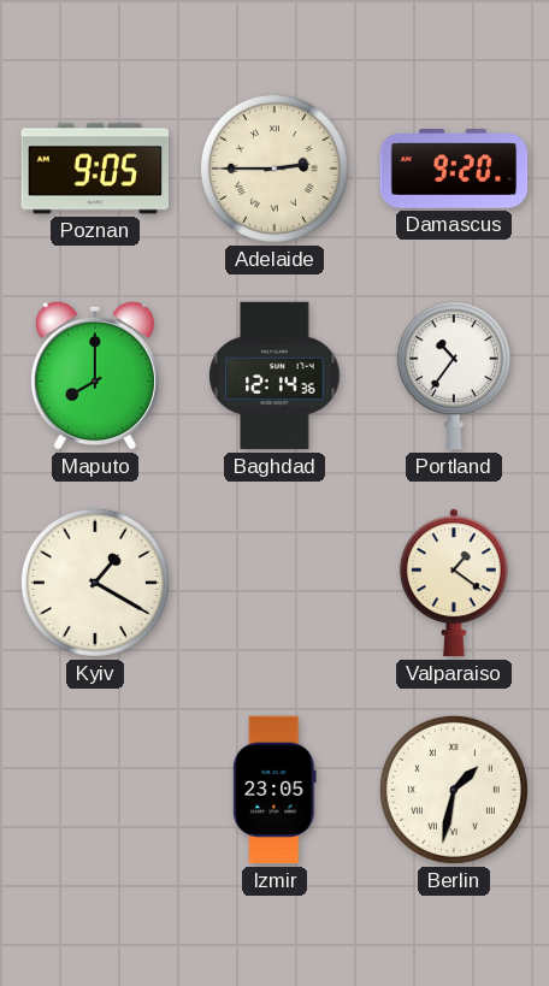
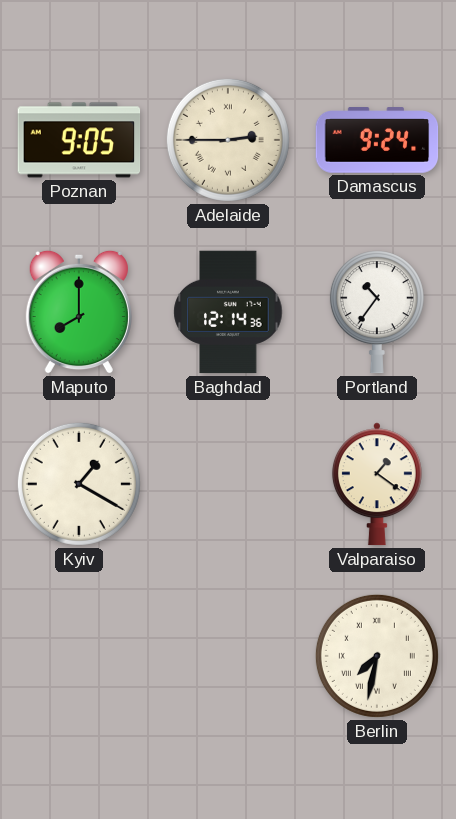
Damascus: 9:20 -> 9:24
Izmir: 23:05 -> none
Berlin: 1:32 -> 7:32
